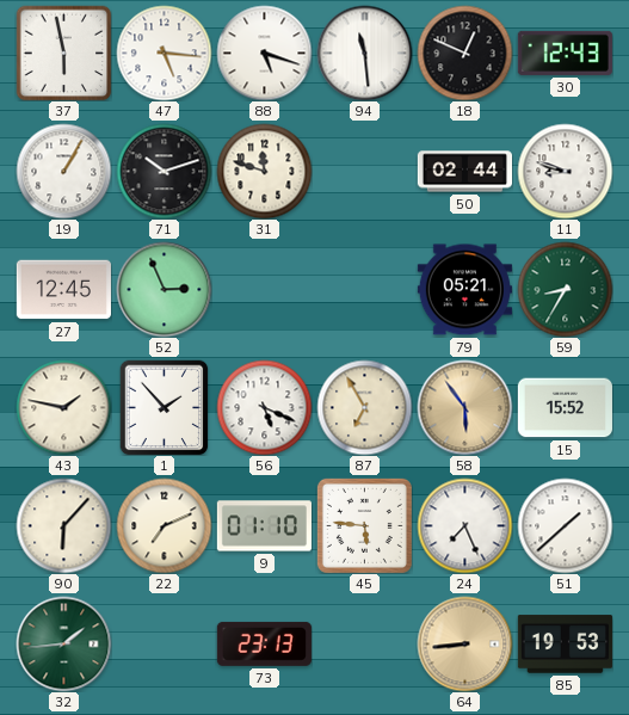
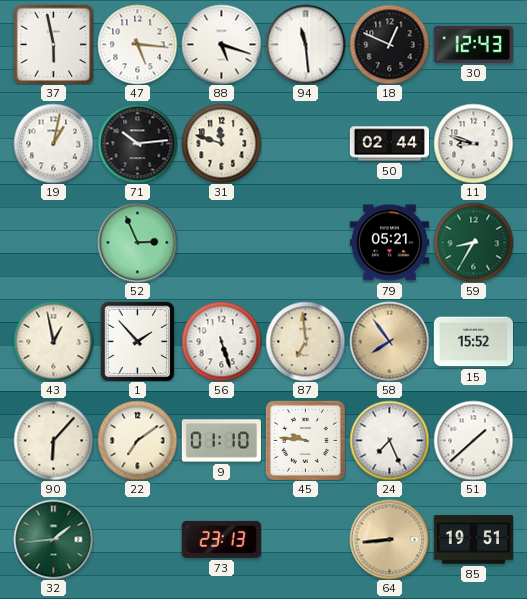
19: 1:05 -> 1:02
71: 10:12 -> 10:14
27: 12:45 -> none
43: 1:47 -> 12:58
56: 5:19 -> 5:27
87: 6:55 -> 6:59
58: 5:54 -> 7:54
22: 7:11 -> 7:09
45: 5:46 -> 9:46
85: 19:53 -> 19:51
